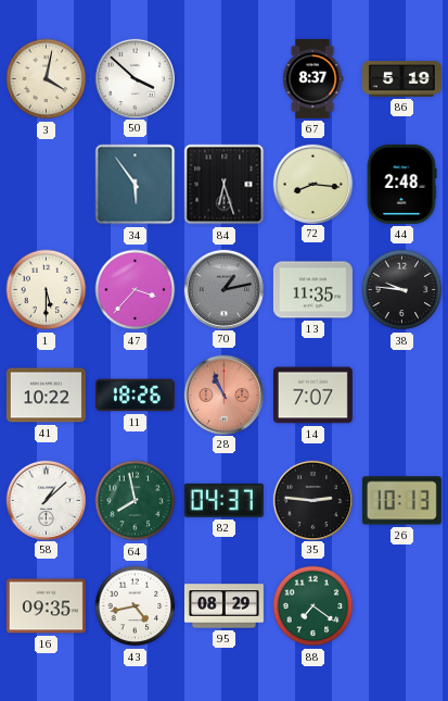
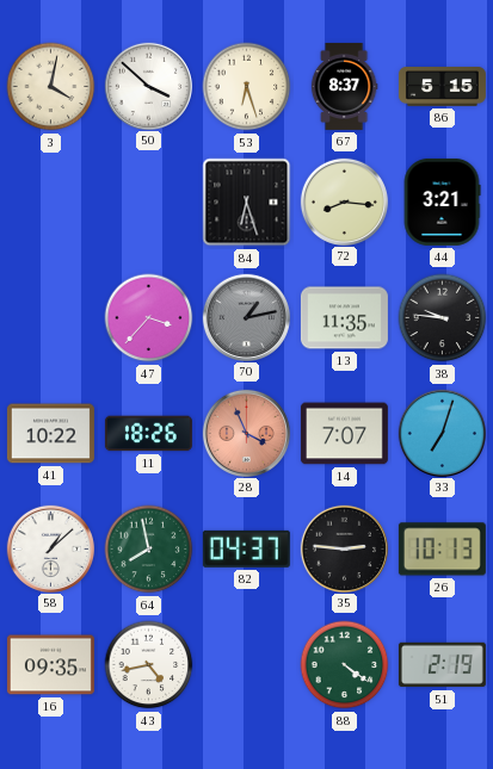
53: none -> 6:27
86: 5:19 -> 5:15
34: 5:54 -> none
44: 2:48 -> 3:21
1: 5:30 -> none
28: 10:56 -> 3:56
33: none -> 7:03
95: 08:29 -> none
88: 7:21 -> 4:21
51: none -> 2:19
